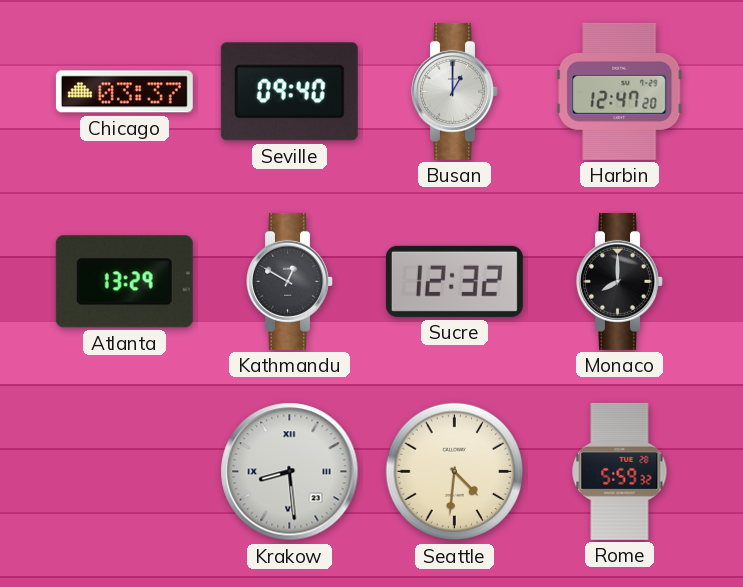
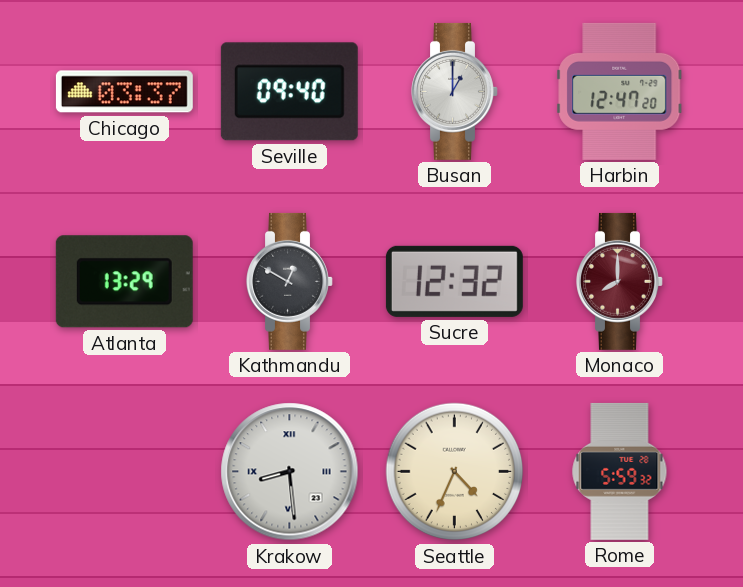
Monaco dial: black -> burgundy
Seattle: 4:31 -> 4:34
